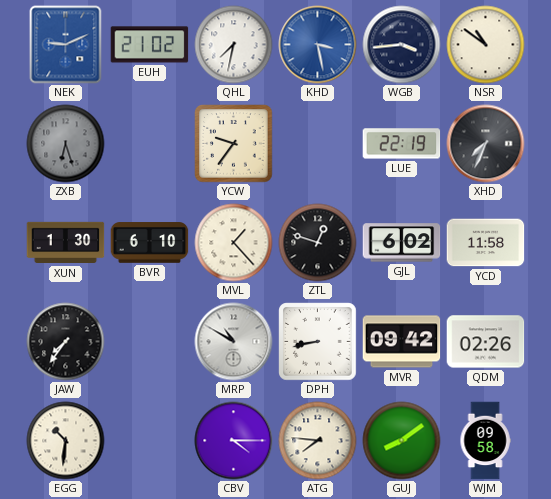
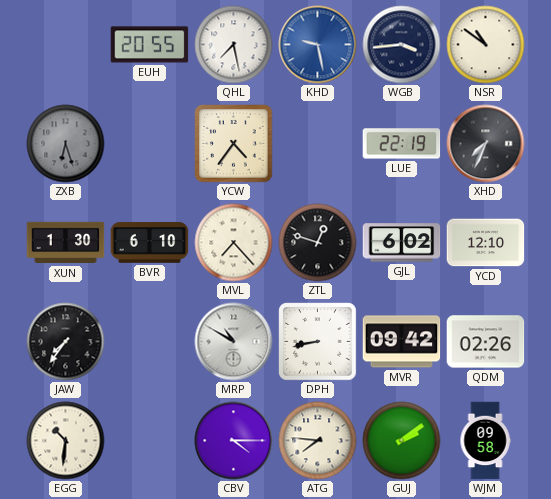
NEK: 9:11 -> none
EUH: 21:02 -> 20:55
QHL: 7:32 -> 7:28
KHD: 3:28 -> 9:28
YCW: 9:36 -> 4:36
MVL: 1:23 -> 7:23
YCD: 11:58 -> 12:10
GUJ: 8:09 -> 2:09
